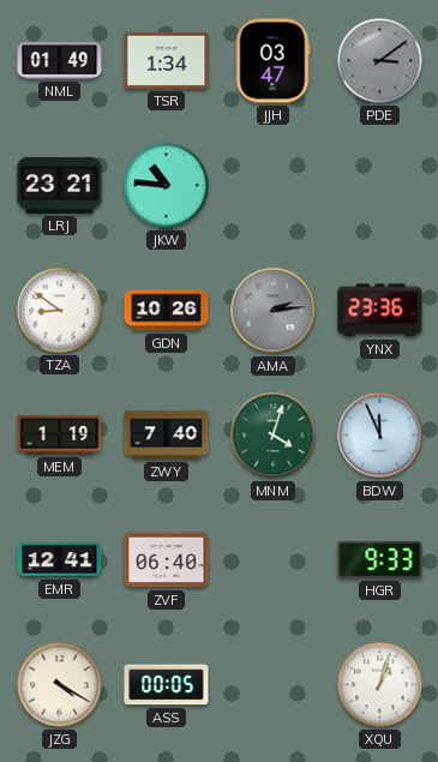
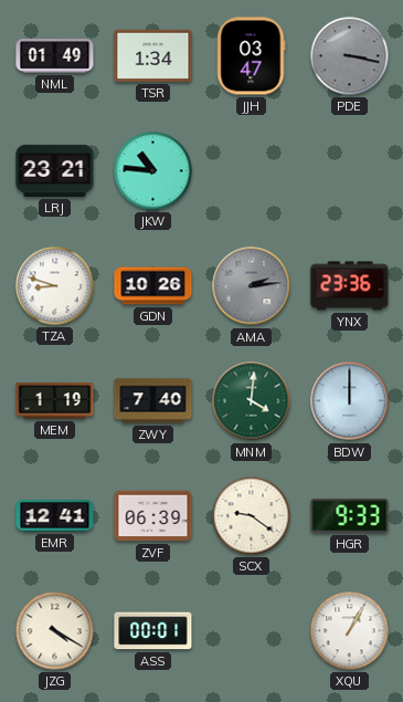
PDE: 3:09 -> 3:17
TZA: 8:51 -> 8:48
MNM: 4:03 -> 4:01
BDW: 11:56 -> 12:00
ZVF: 06:40 -> 06:39
SCX: none -> 9:21
ASS: 00:05 -> 00:01
XQU: 1:03 -> 1:05
